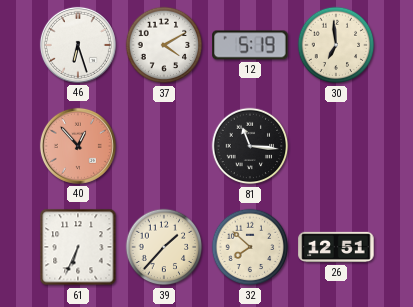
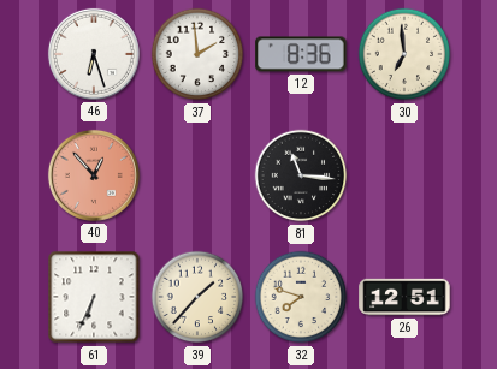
37: 4:10 -> 1:59
12: 5:19 -> 8:36
32: 7:52 -> 7:48
